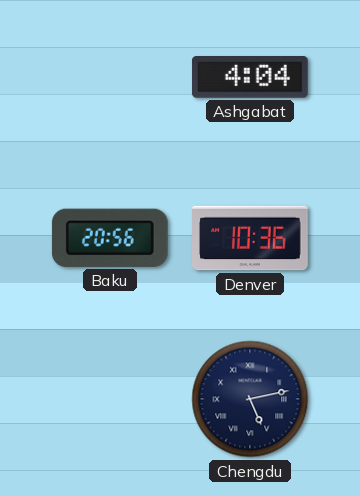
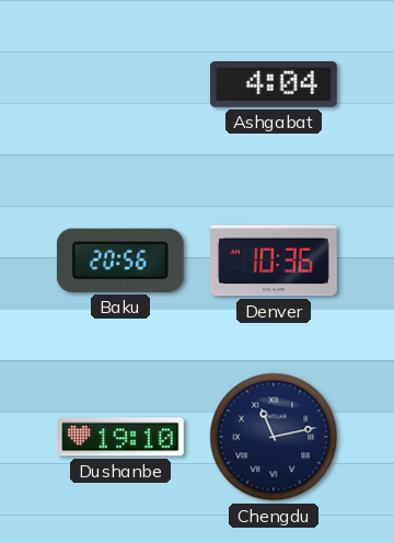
Dushanbe: none -> 19:10
Chengdu: 5:13 -> 11:13
